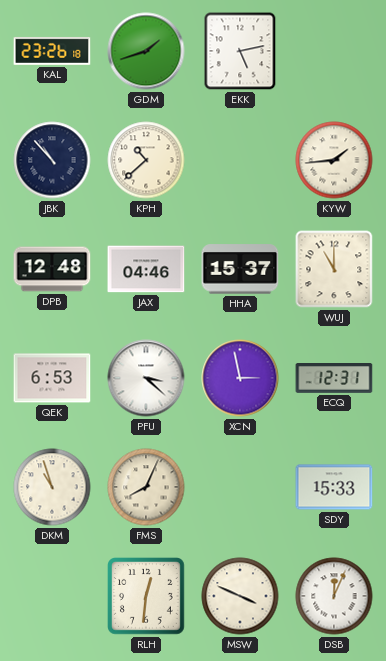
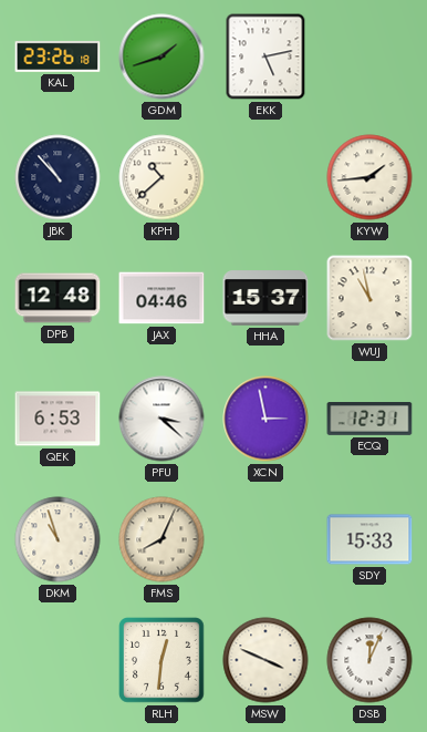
WUJ: 11:00 -> 10:58
